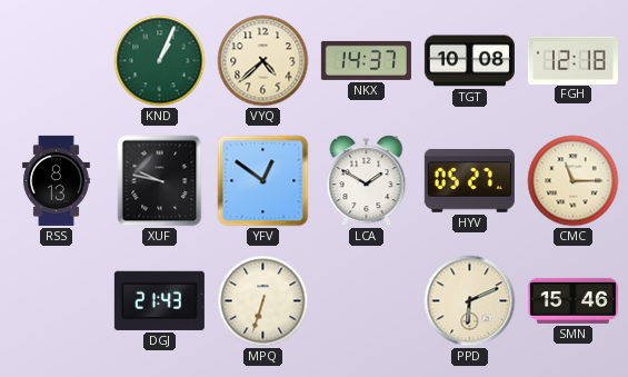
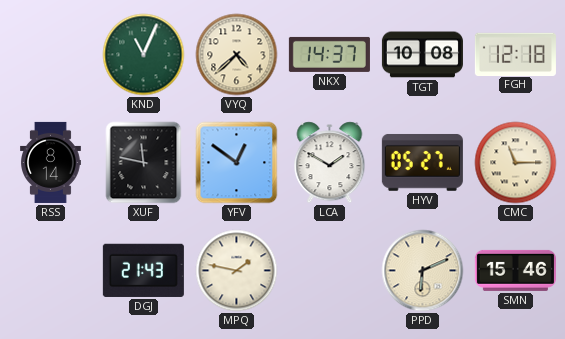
KND: 1:04 -> 11:04
RSS: 8:13 -> 8:14
XUF: 9:47 -> 11:47
MPQ: 6:33 -> 1:47
